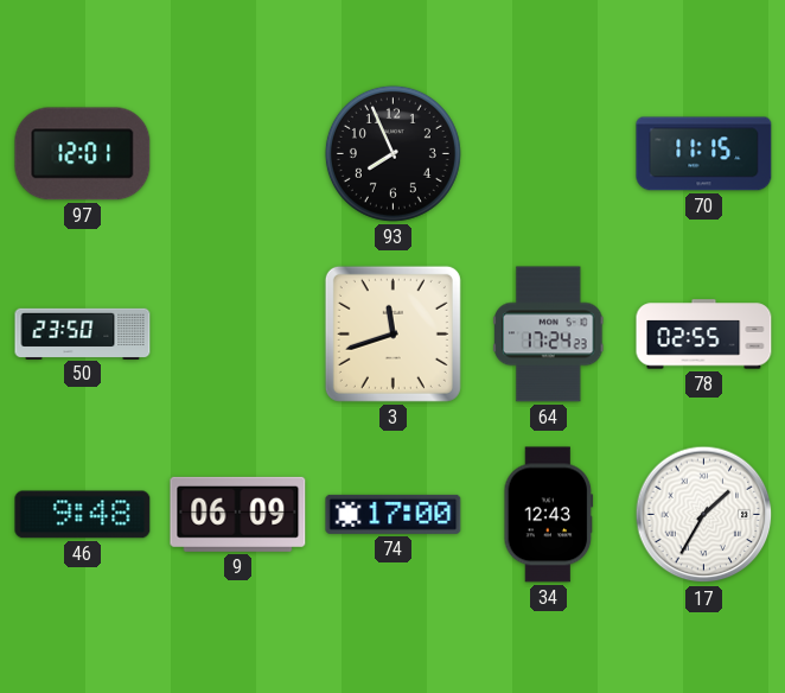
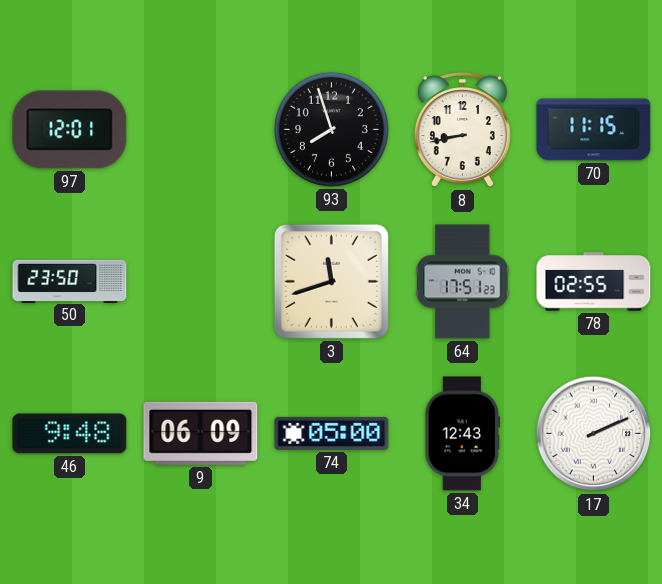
93: 7:56 -> 7:57
8: none -> 8:43
64: 17:24 -> 17:51
74: 17:00 -> 05:00
17: 1:35 -> 2:11
